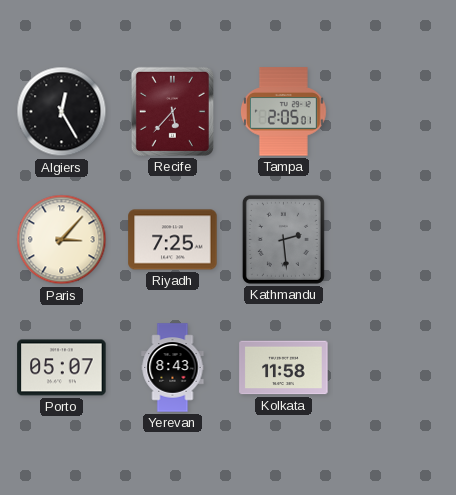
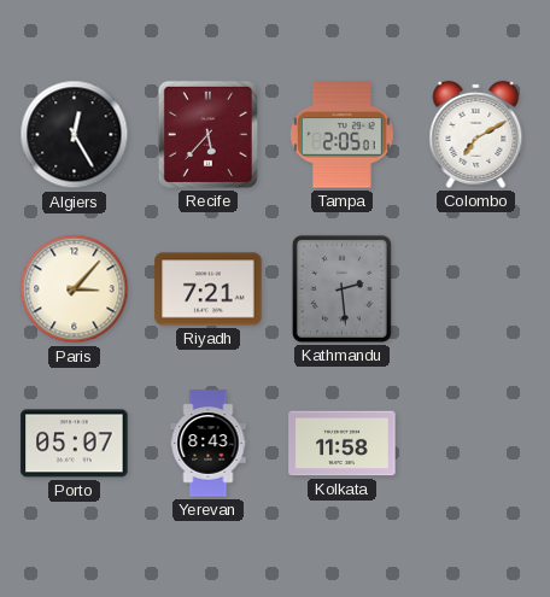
Colombo: none -> 7:10
Riyadh: 7:25 -> 7:21
